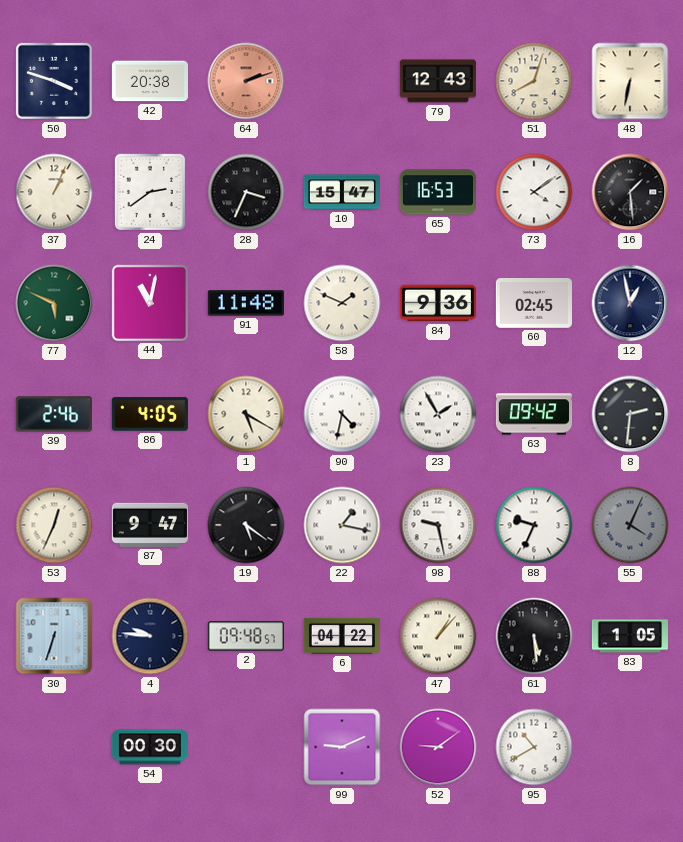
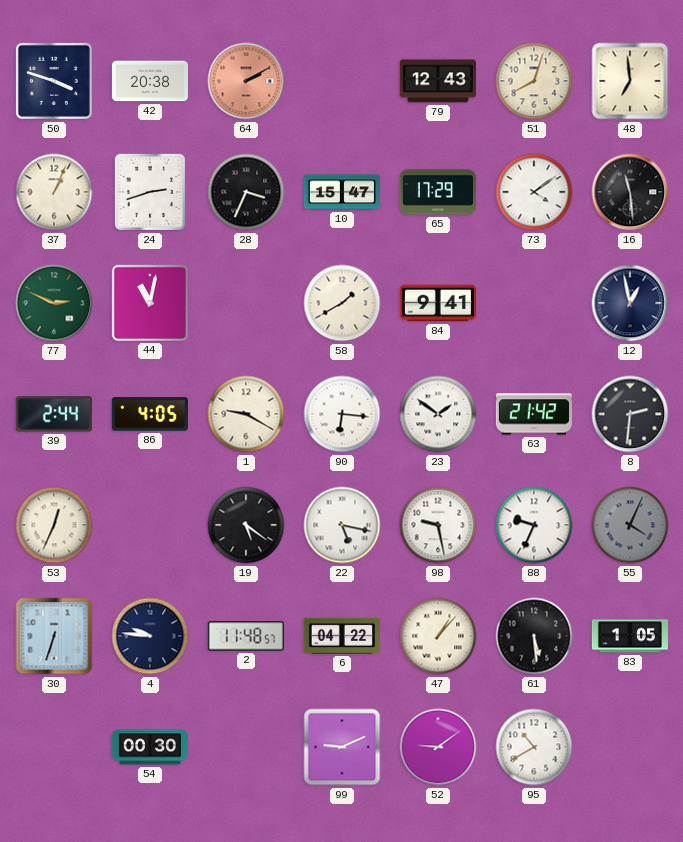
64: 2:12 -> 2:10
48: 6:32 -> 6:59
24: 2:39 -> 2:42
65: 16:53 -> 17:29
16: 1:29 -> 11:29
77: 5:49 -> 2:49
91: 11:48 -> none
58: 1:49 -> 1:40
84: 9:36 -> 9:41
60: 02:45 -> none
39: 2:46 -> 2:44
1: 5:20 -> 9:20
90: 4:32 -> 6:16
23: 1:55 -> 1:51
63: 09:42 -> 21:42
87: 9:47 -> none
22: 1:17 -> 5:17
2: 09:48 -> 11:48
